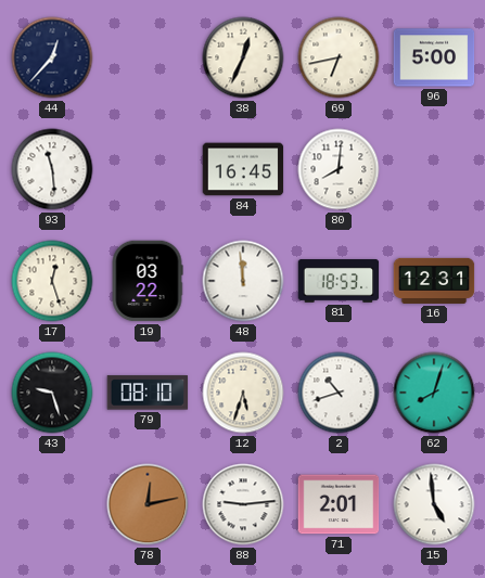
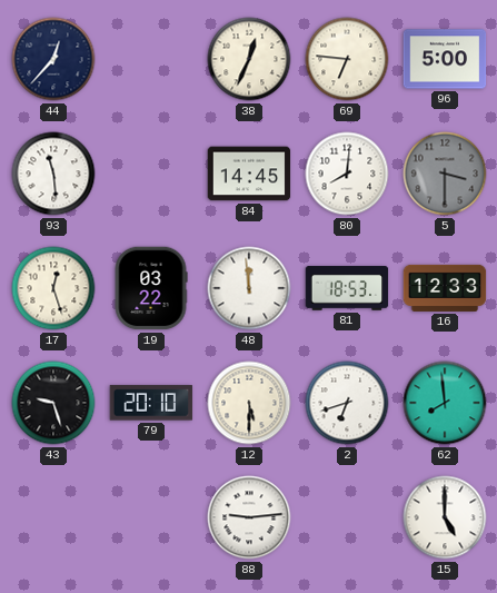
69: 6:43 -> 6:46
84: 16:45 -> 14:45
5: none -> 3:30
16: 12:31 -> 12:33
79: 08:10 -> 20:10
12: 5:33 -> 5:30
2: 10:42 -> 6:42
62: 8:03 -> 7:59
78: 12:13 -> none
71: 2:01 -> none
15: 4:59 -> 5:00
